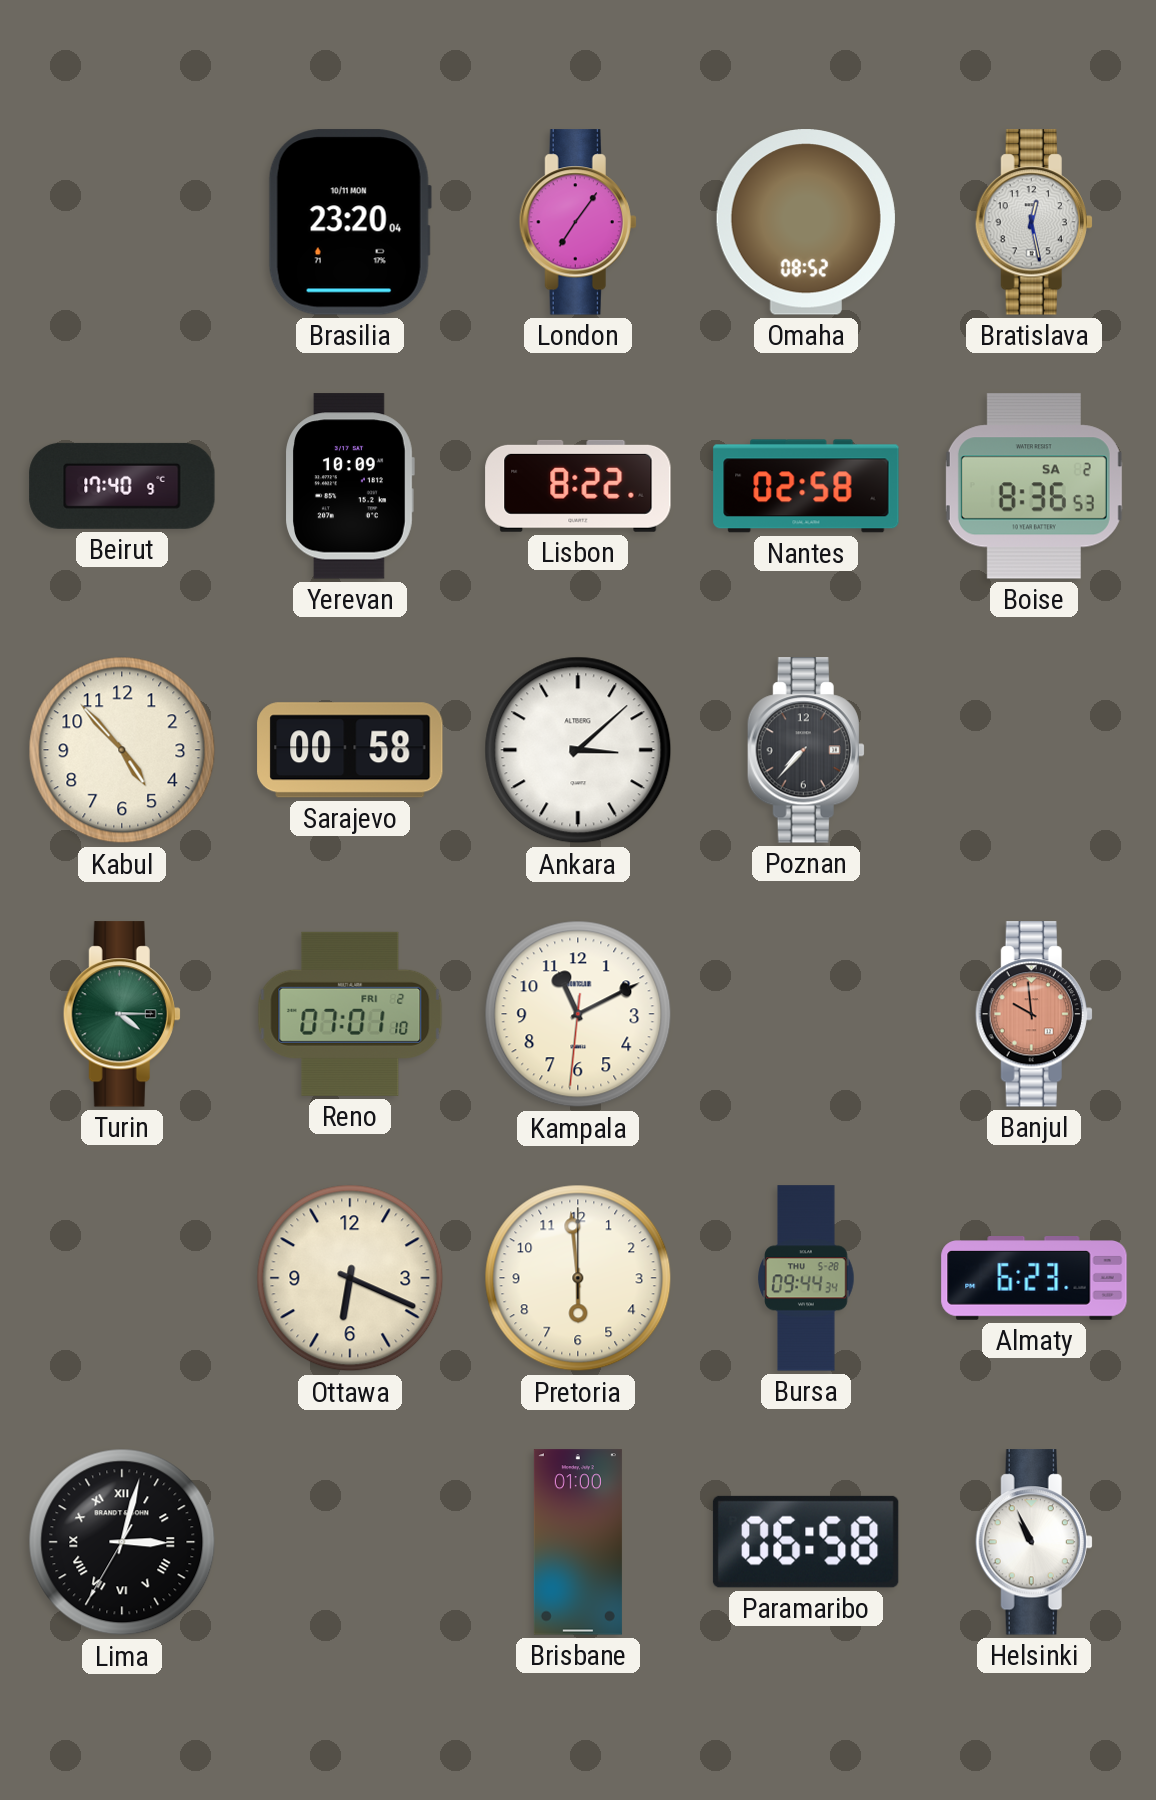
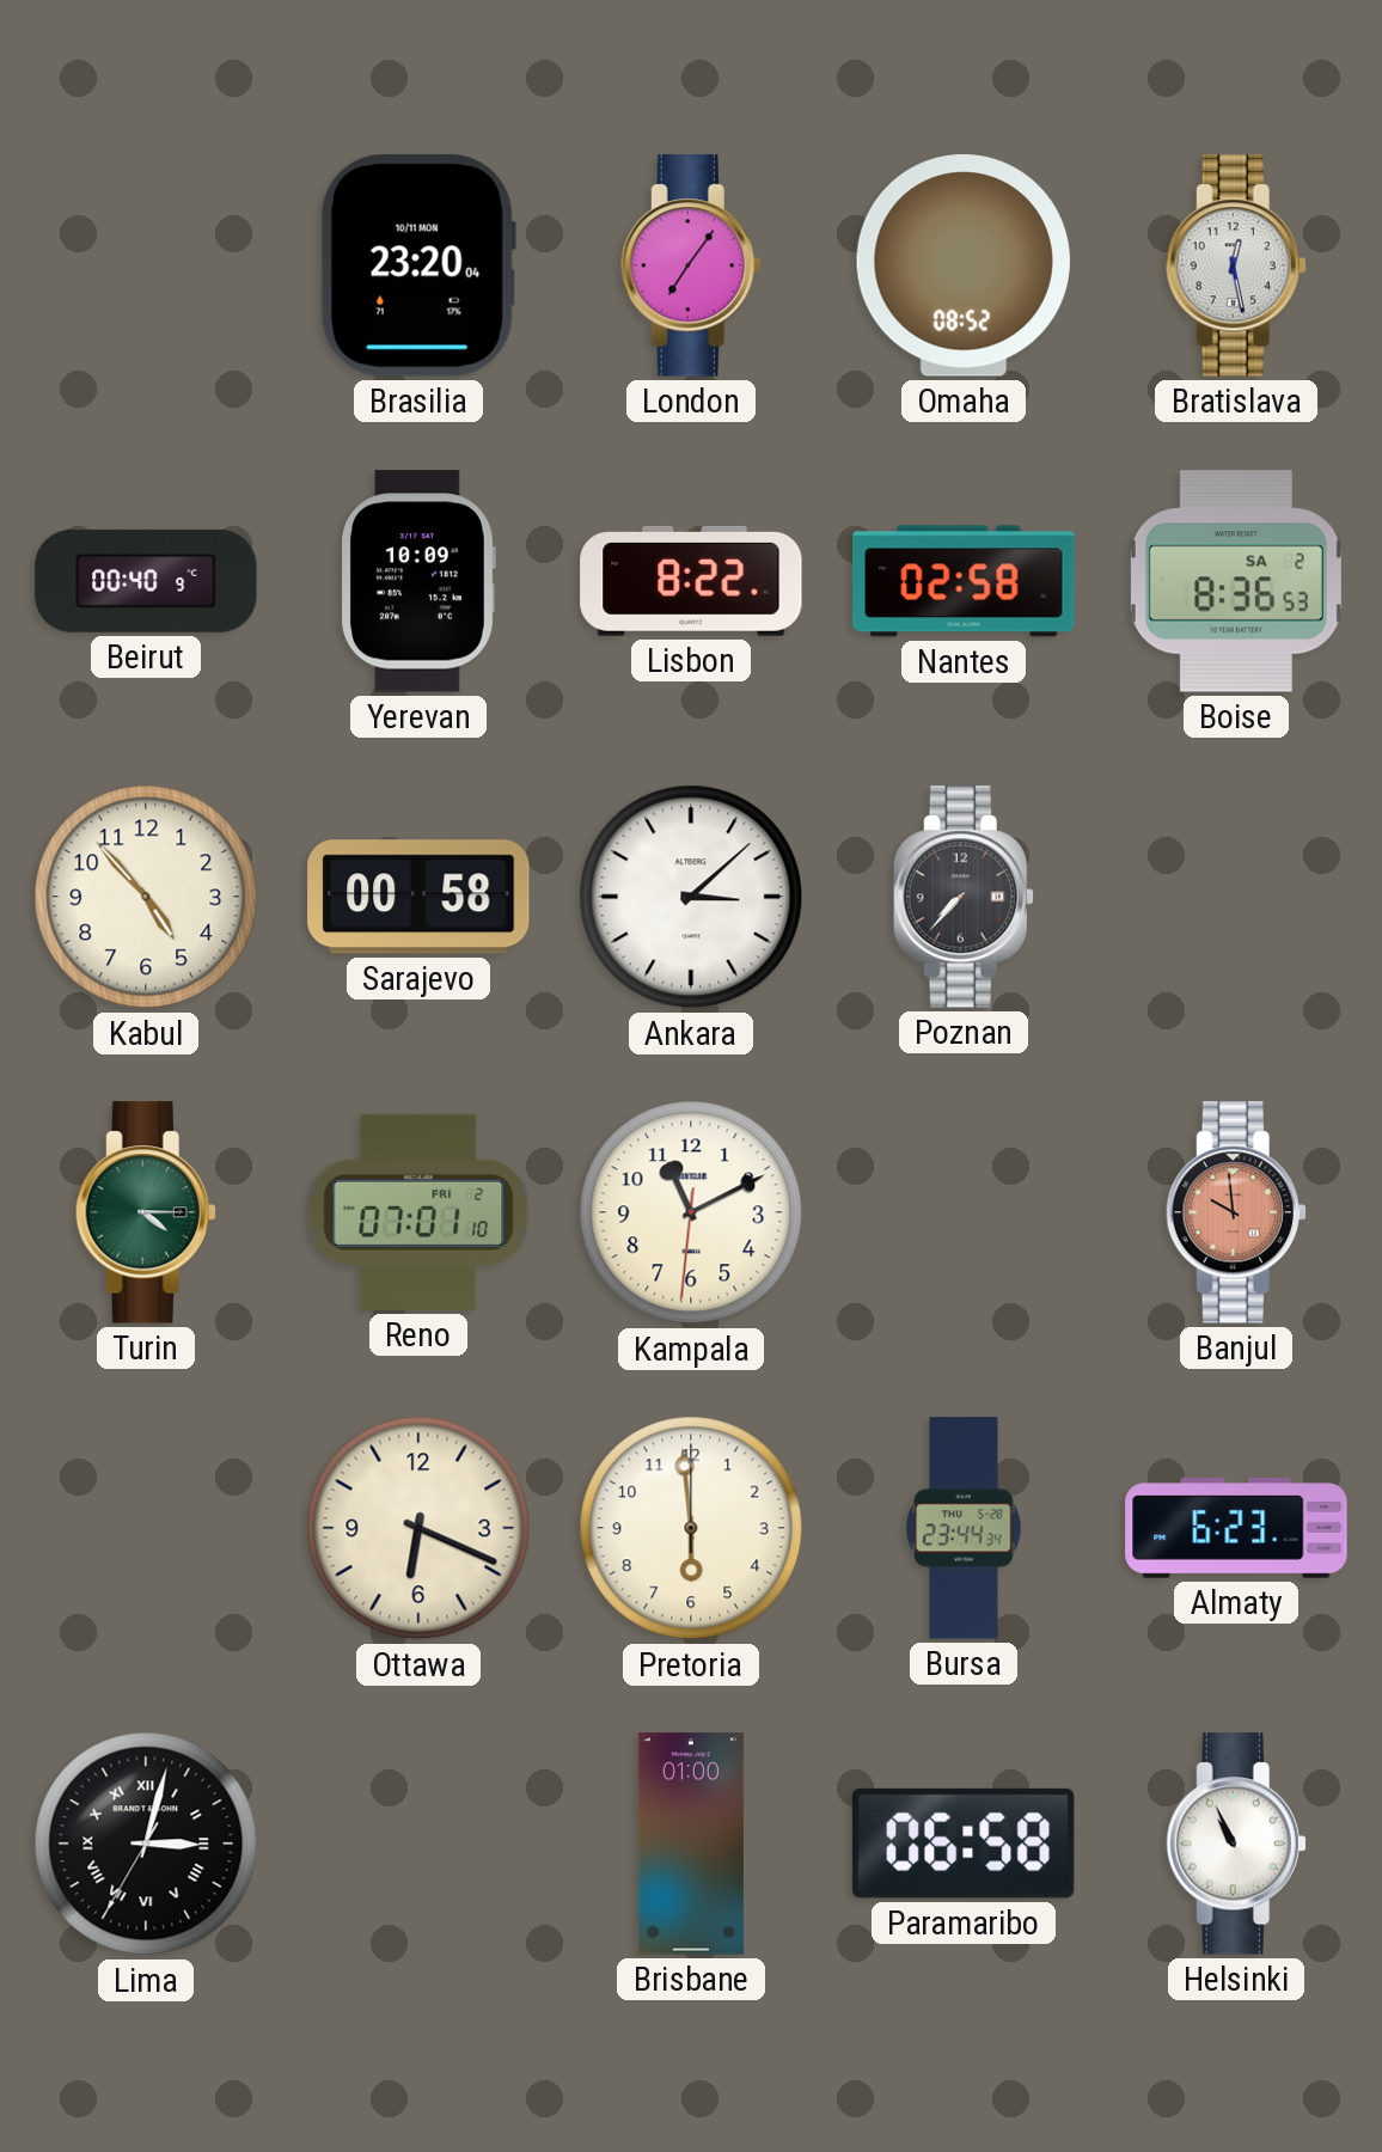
Beirut: 17:40 -> 00:40
Bursa: 09:44 -> 23:44
